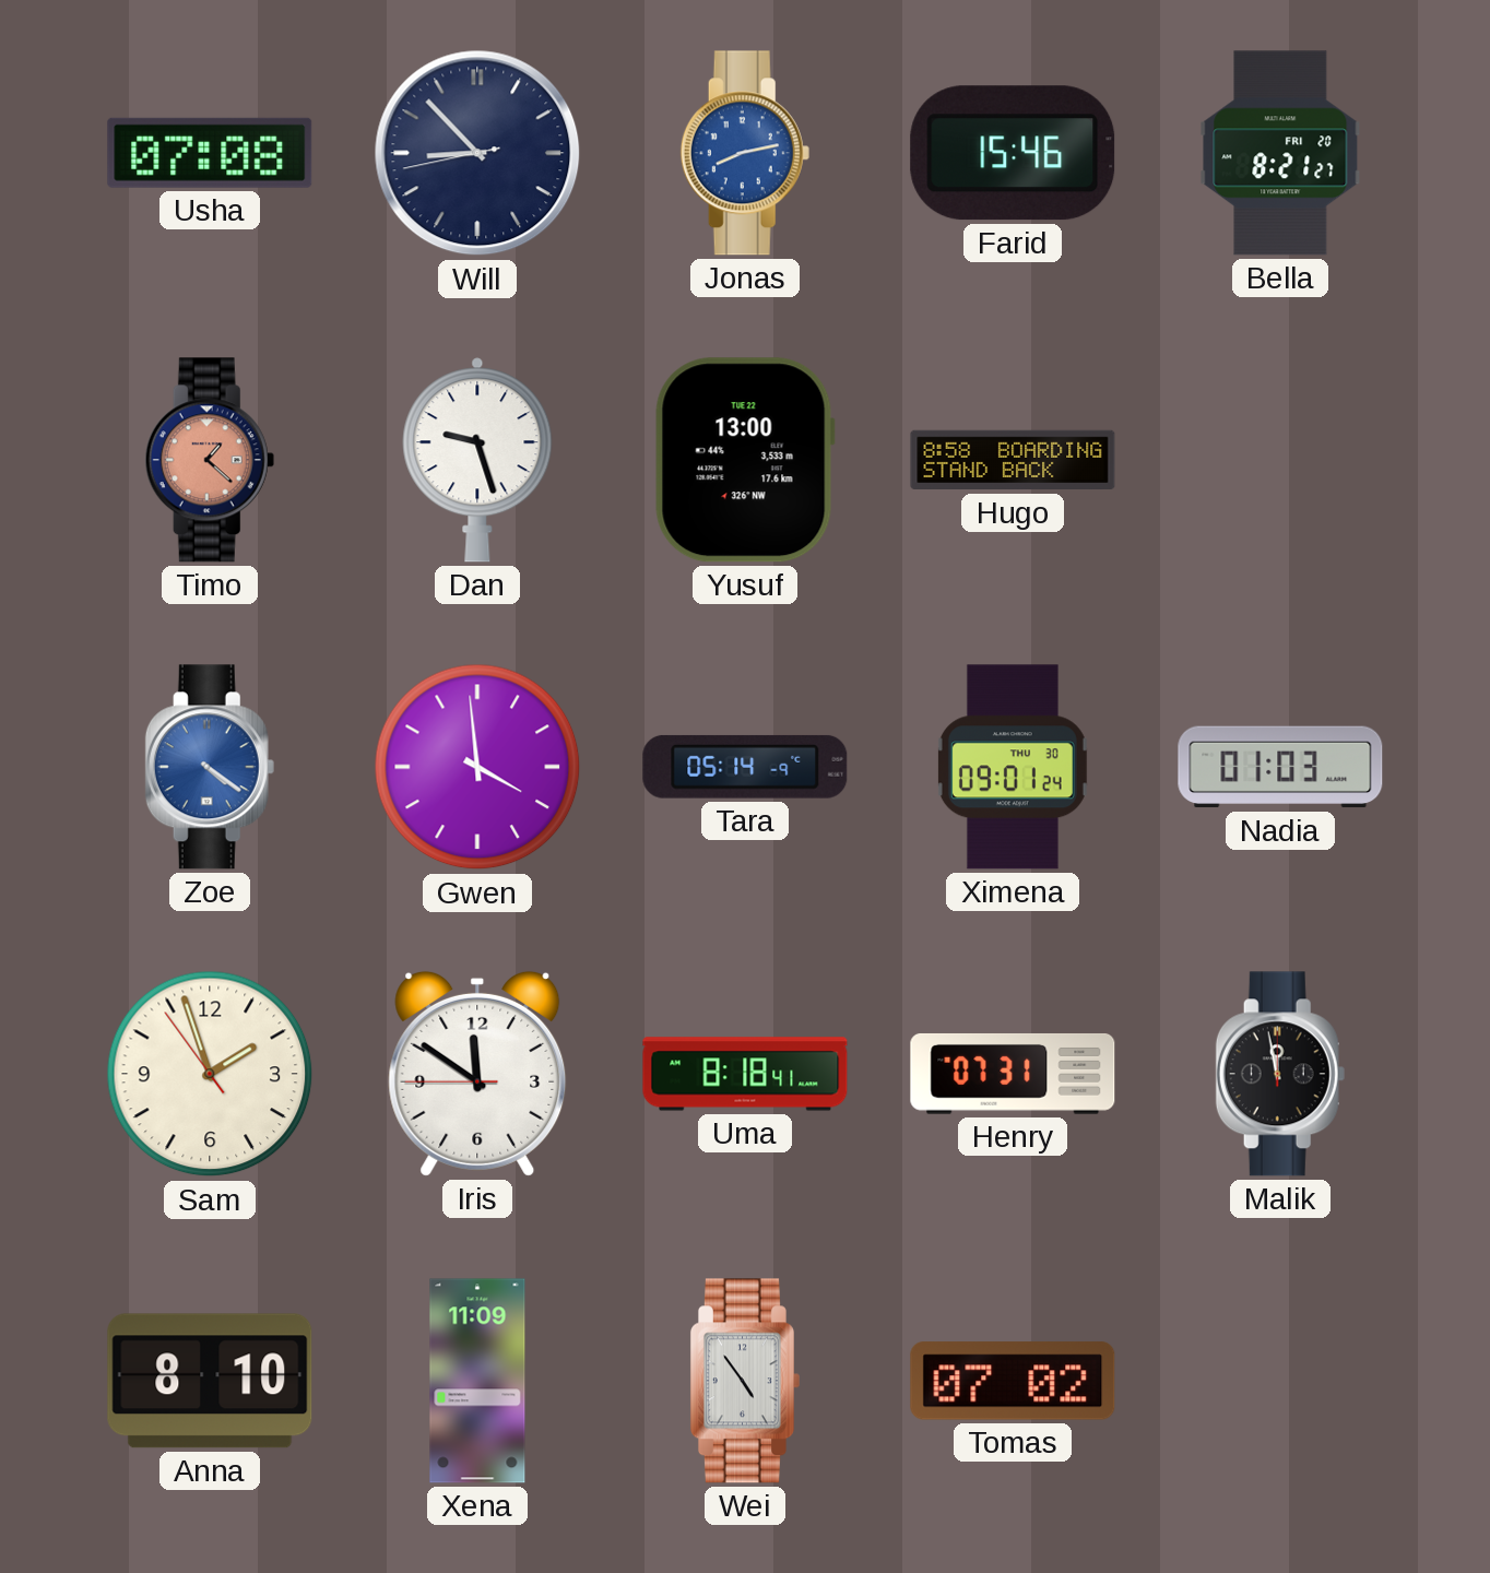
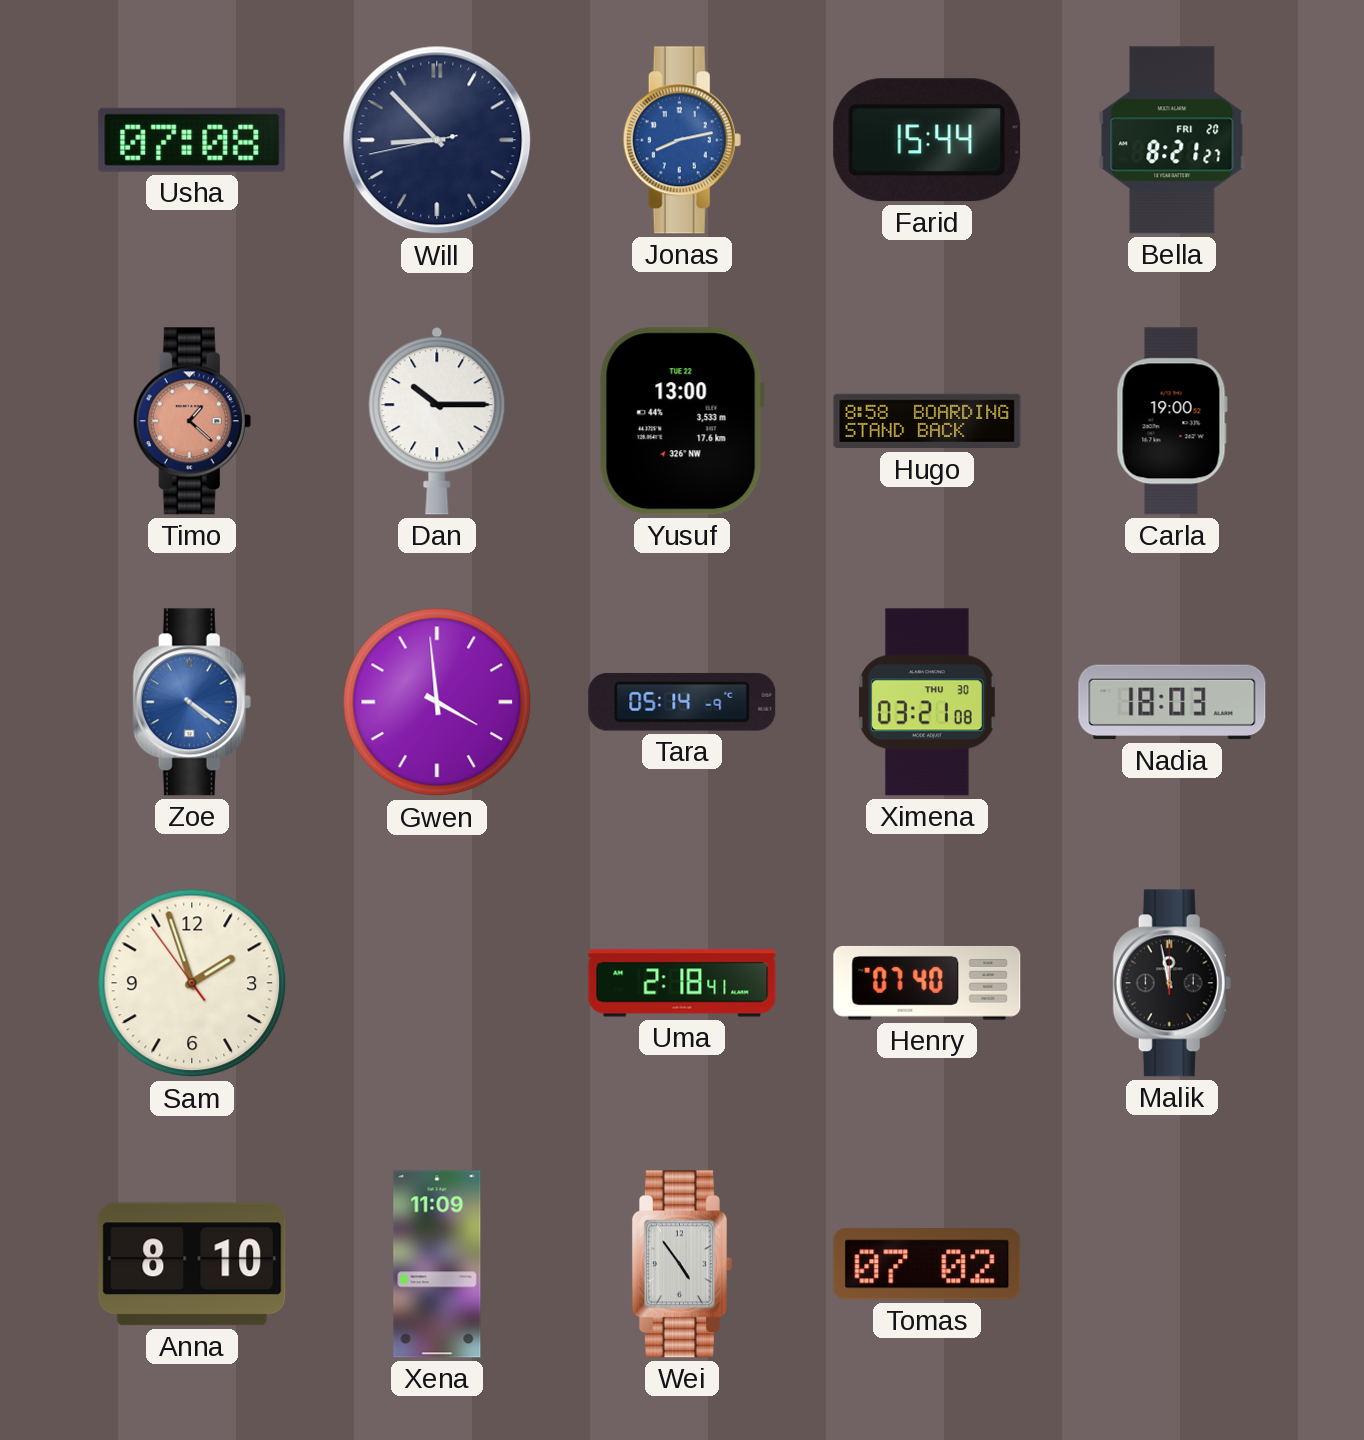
Farid: 15:46 -> 15:44
Dan: 9:27 -> 10:15
Carla: none -> 19:00
Ximena: 09:01 -> 03:21
Nadia: 01:03 -> 18:03
Iris: 11:50 -> none
Uma: 8:18 -> 2:18
Henry: 07:31 -> 07:40
